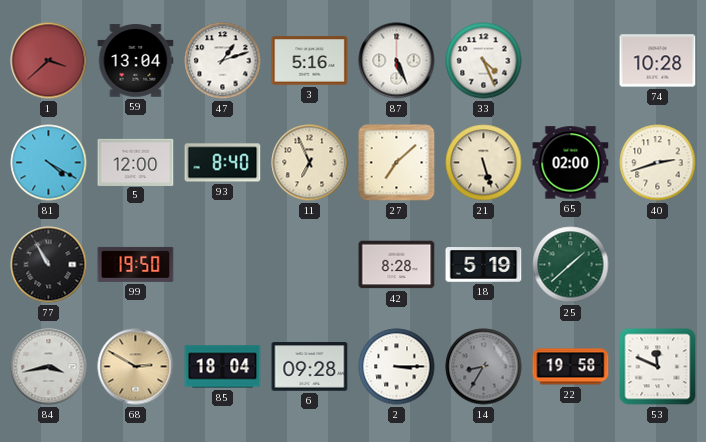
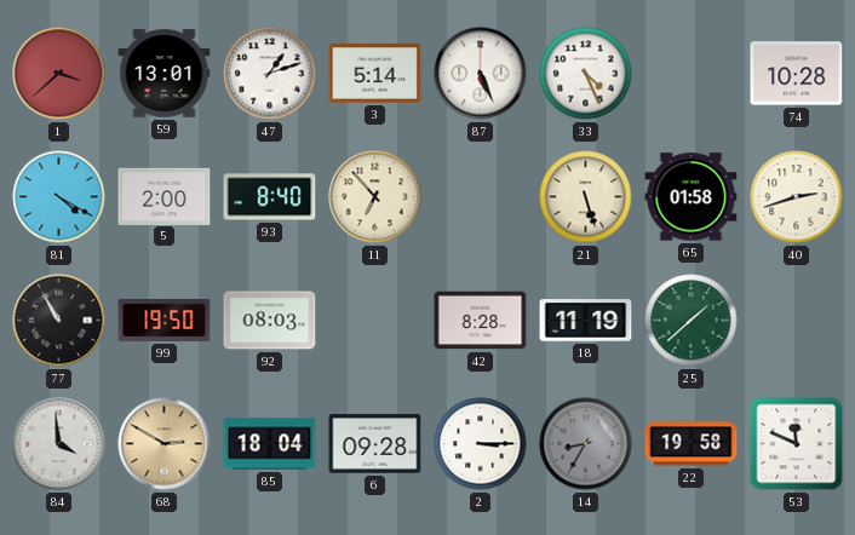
59: 13:04 -> 13:01
3: 5:16 -> 5:14
5: 12:00 -> 2:00
11: 6:56 -> 6:53
27: 7:08 -> none
65: 02:00 -> 01:58
92: none -> 08:03
18: 5:19 -> 11:19
84: 3:43 -> 3:59
